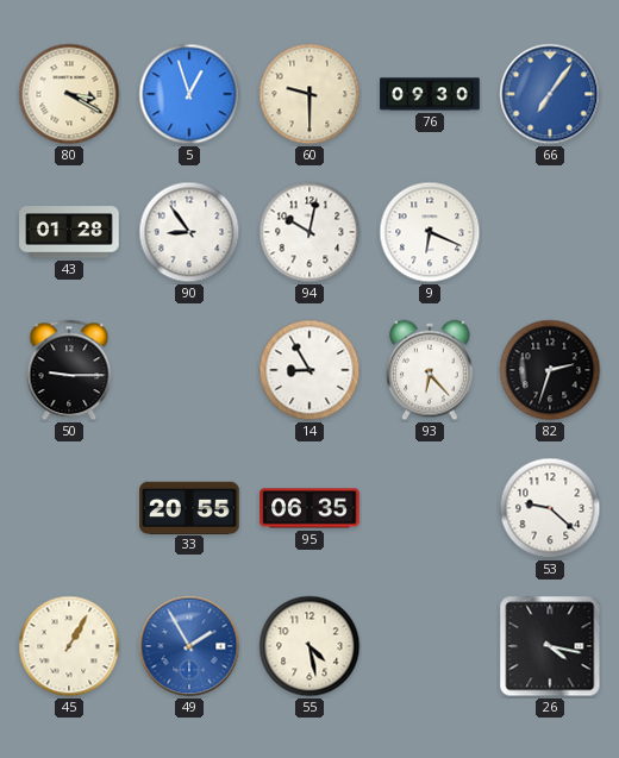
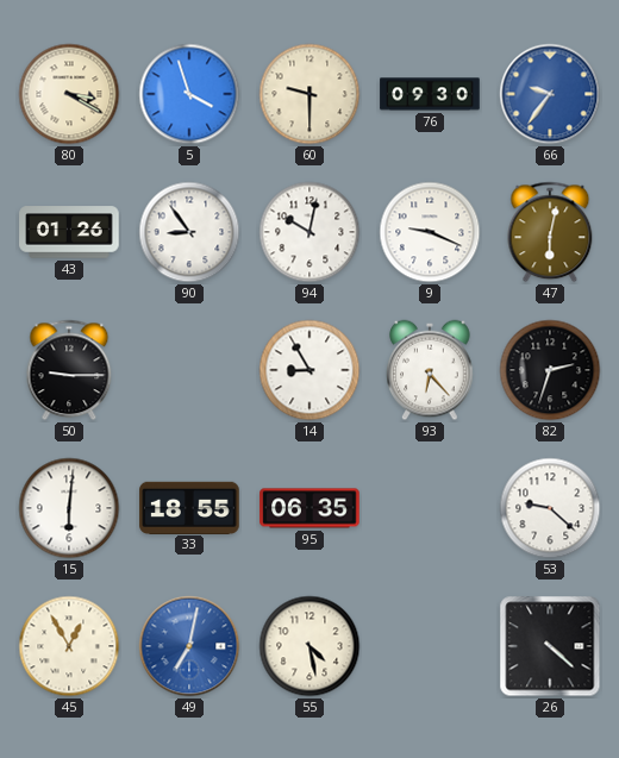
5: 12:57 -> 3:57
66: 7:06 -> 9:36
43: 01:28 -> 01:26
9: 6:19 -> 9:19
47: none -> 6:02
15: none -> 6:01
33: 20:55 -> 18:55
45: 1:05 -> 12:55
49: 1:55 -> 7:02
26: 4:17 -> 4:22
